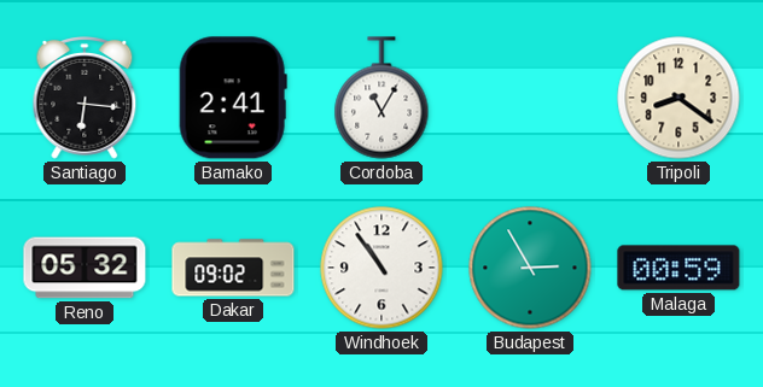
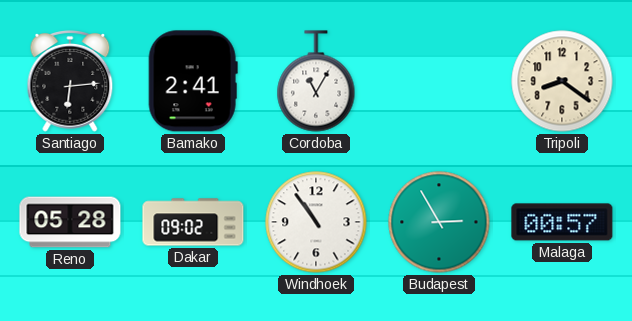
Santiago: 6:16 -> 6:14
Reno: 05:32 -> 05:28
Malaga: 00:59 -> 00:57
